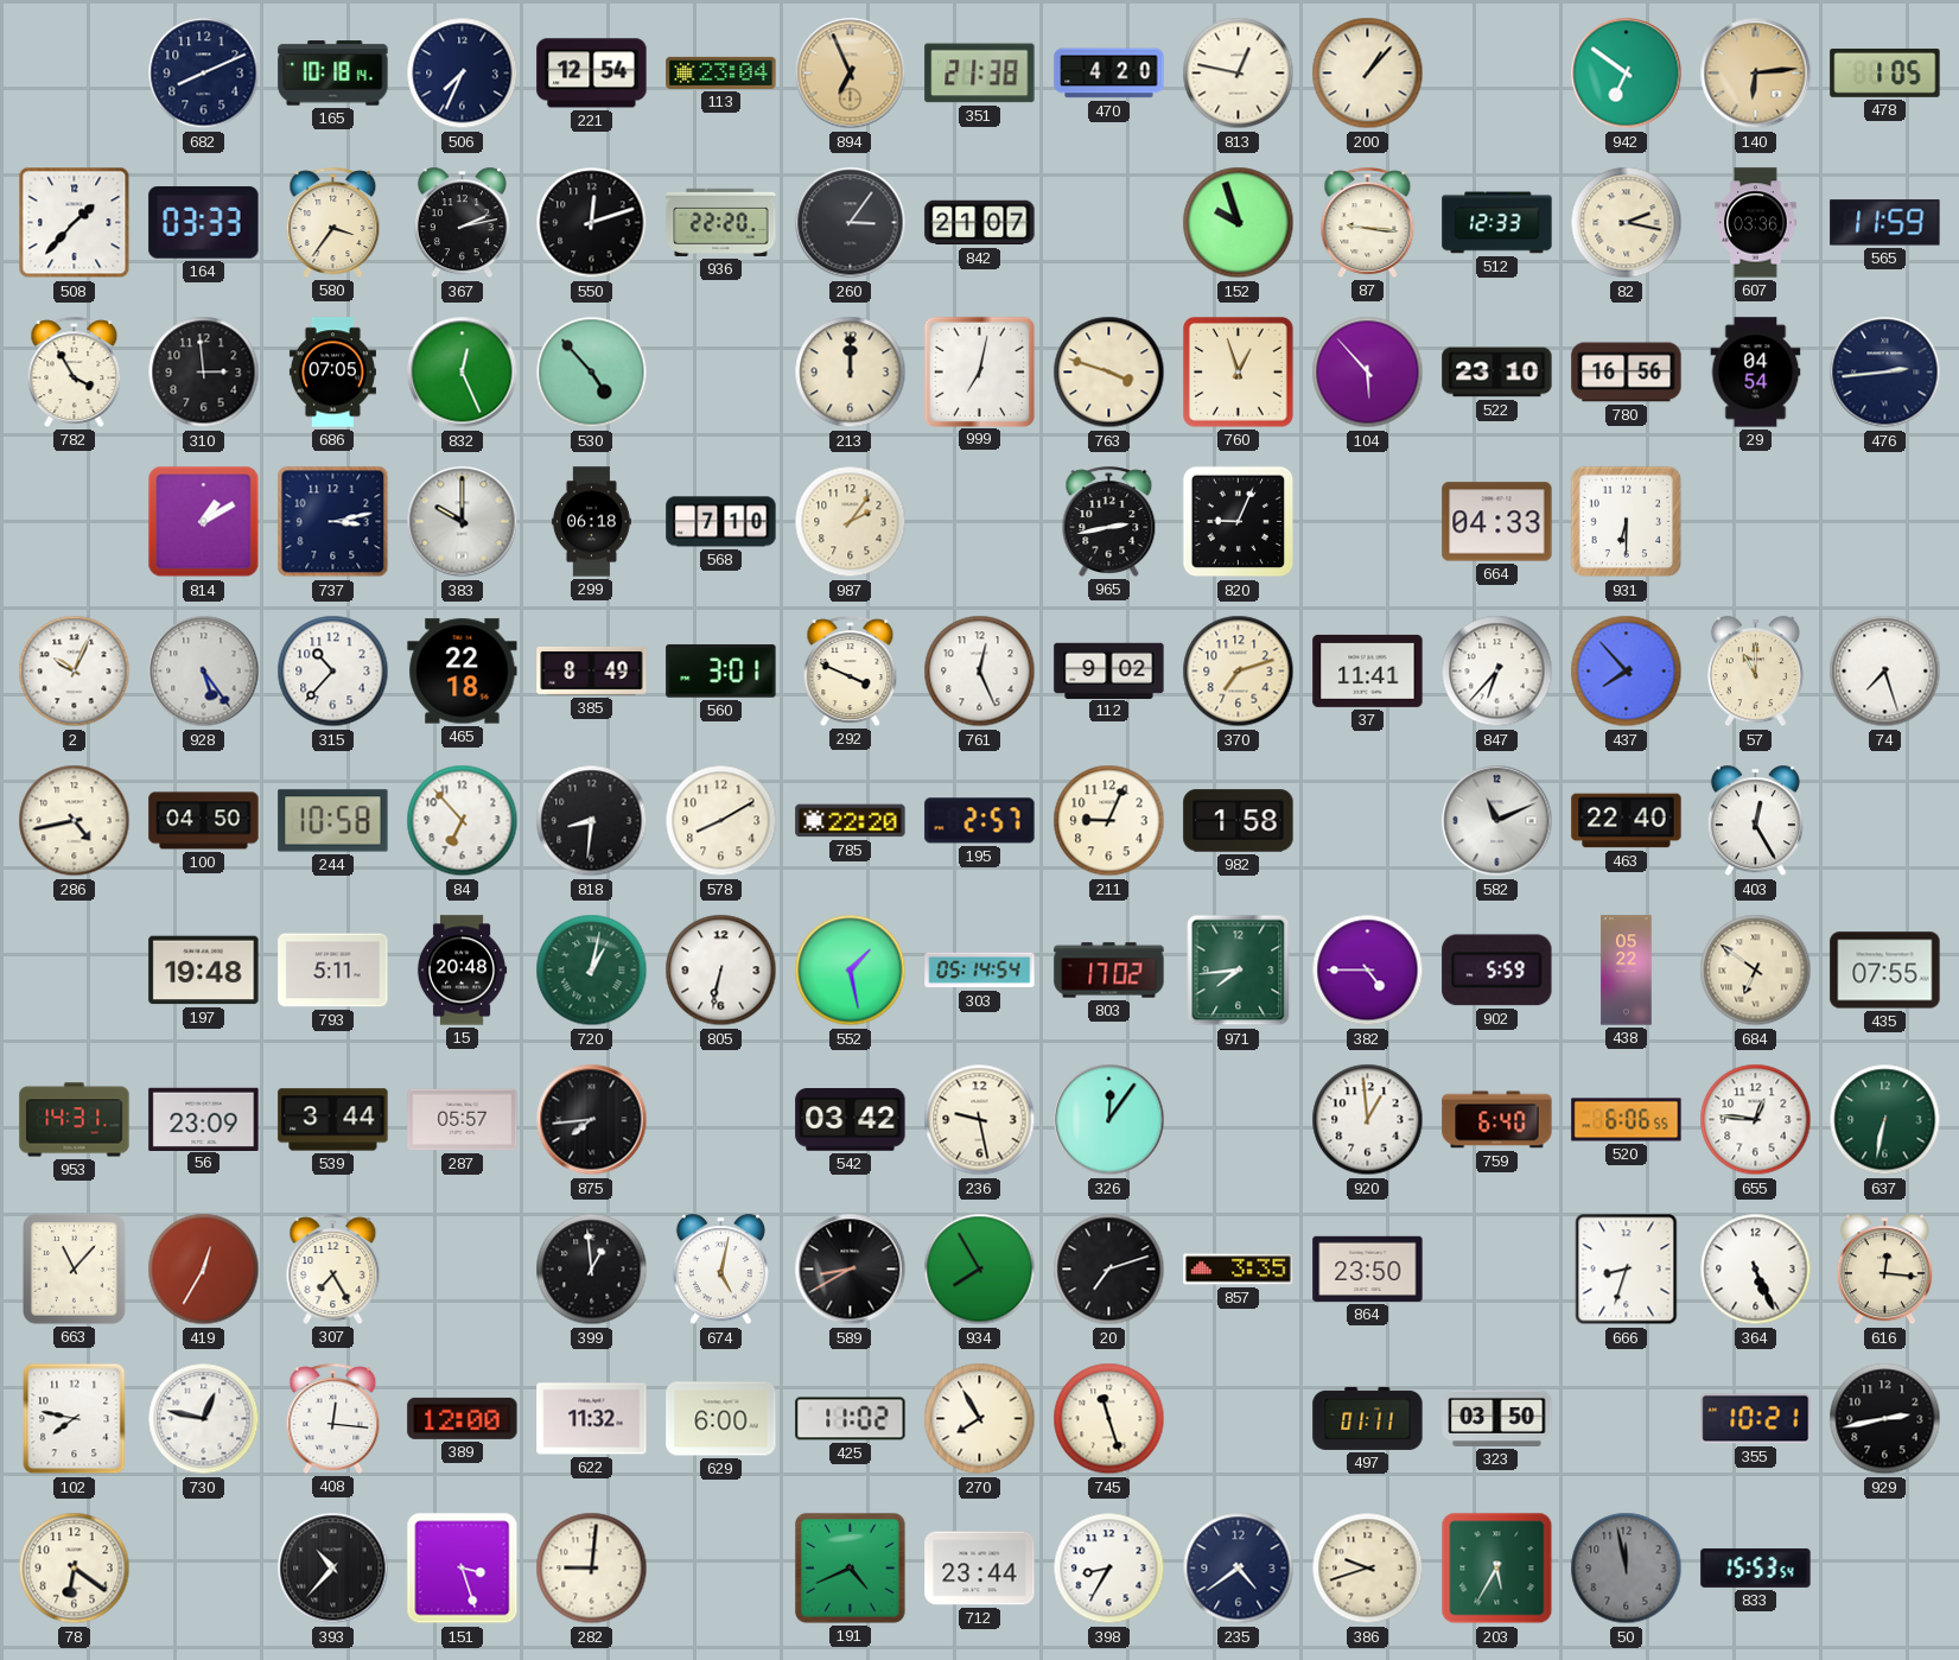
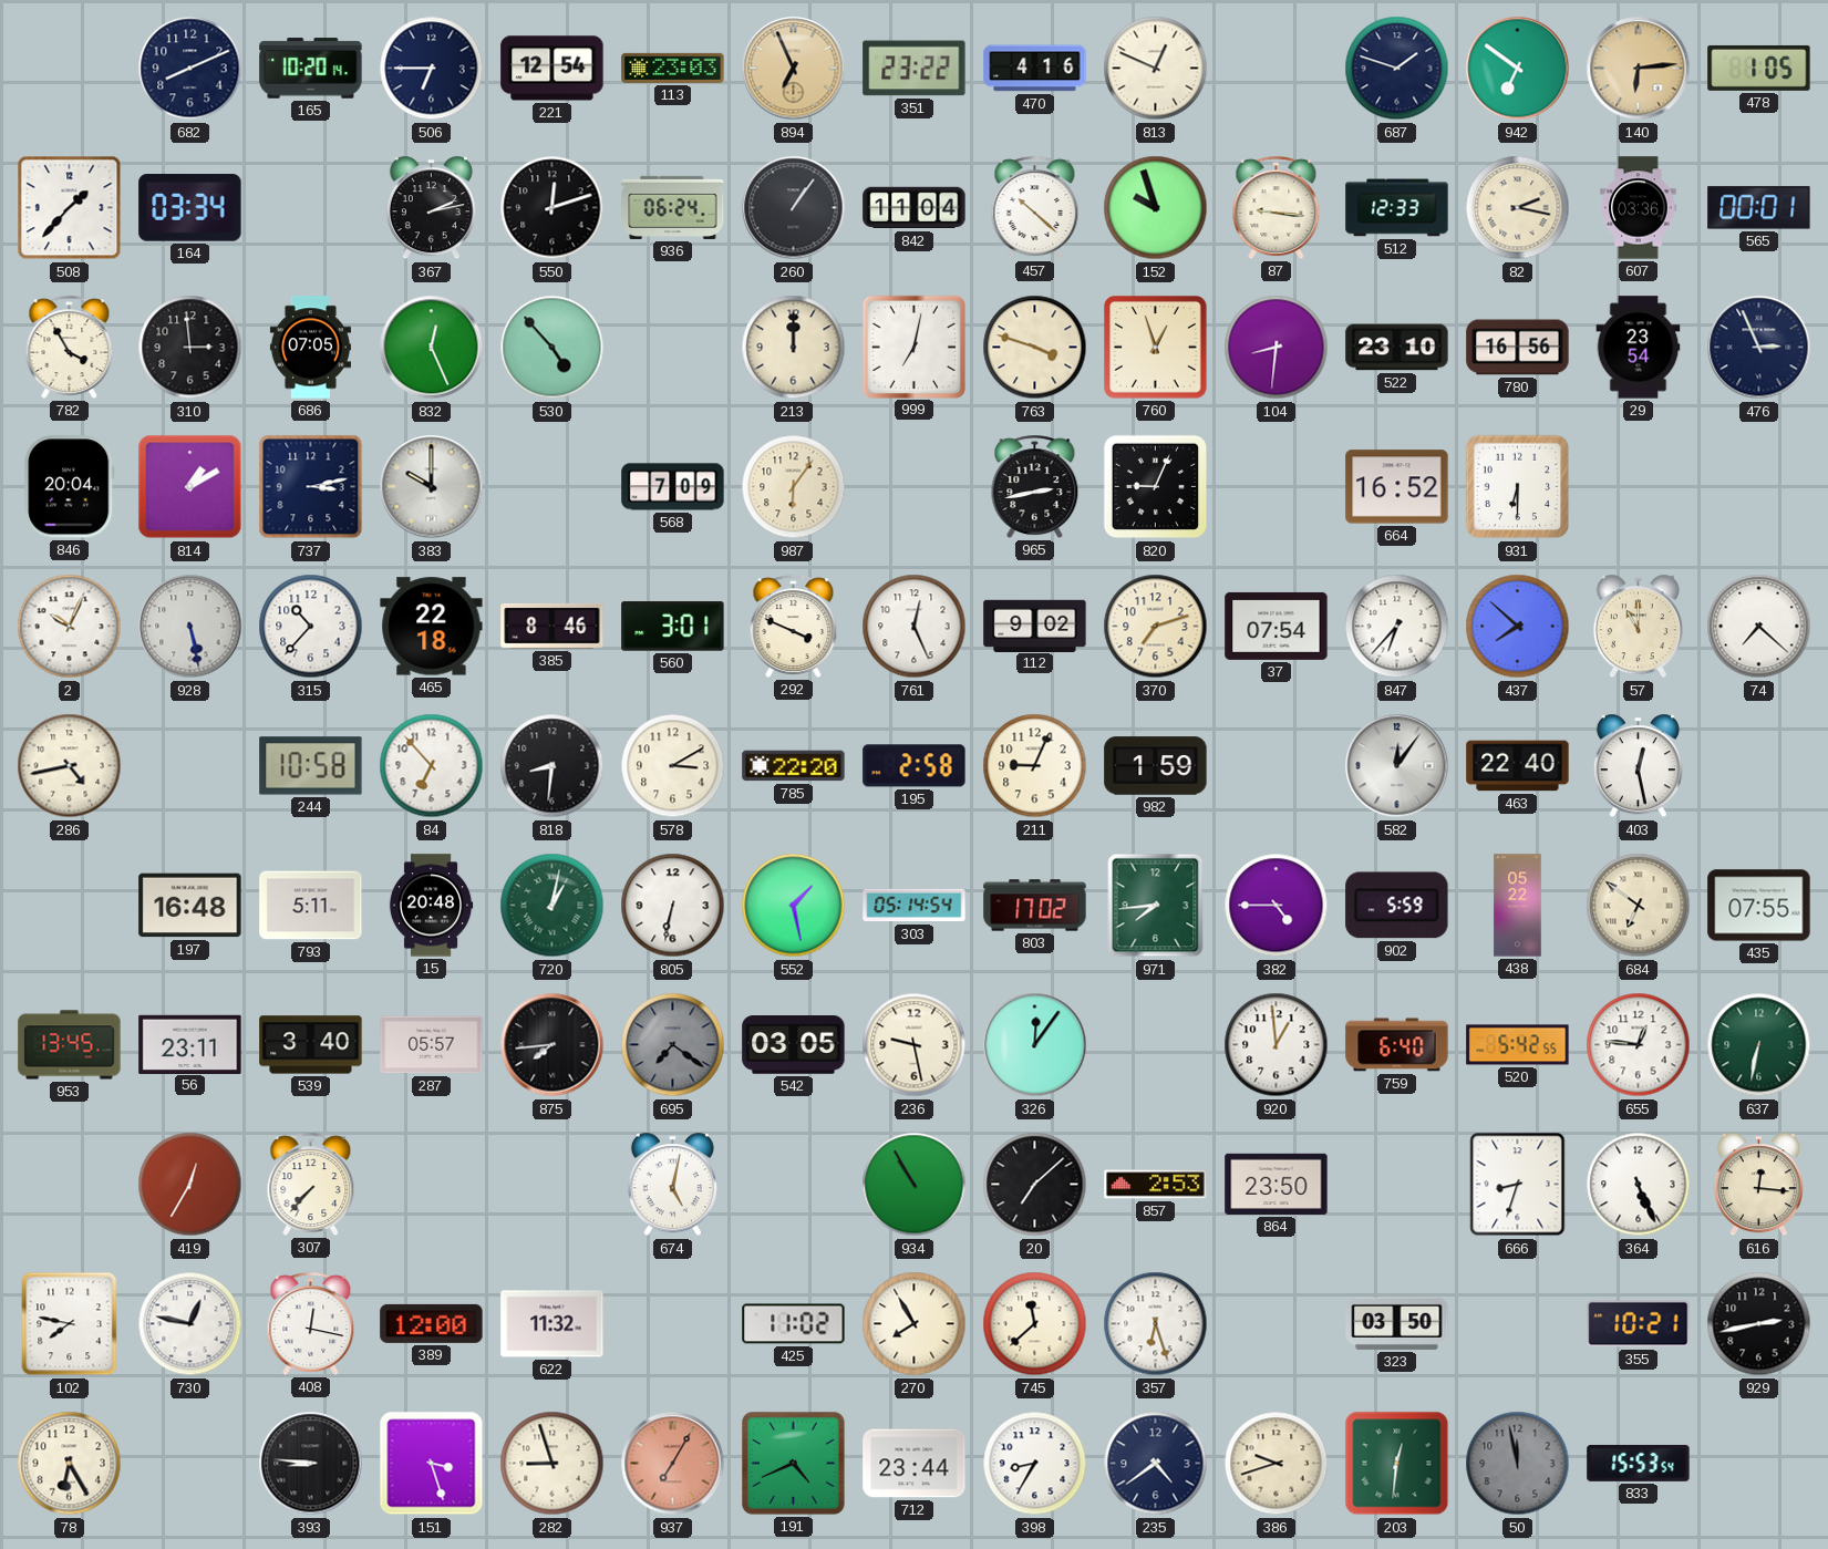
165: 10:18 -> 10:20
506: 7:34 -> 6:45
113: 23:04 -> 23:03
351: 21:38 -> 23:22
470: 4:20 -> 4:16
813: 12:47 -> 12:49
200: 1:07 -> none
687: none -> 1:48
164: 03:33 -> 03:34
580: 3:36 -> none
936: 22:20 -> 06:24
260: 3:06 -> 1:06
842: 21:07 -> 11:04
457: none -> 10:22
565: 11:59 -> 00:01
104: 5:53 -> 8:31
29: 04:54 -> 23:54
476: 2:44 -> 2:56
846: none -> 20:04
299: 06:18 -> none
568: 7:10 -> 7:09
987: 2:06 -> 6:06
664: 04:33 -> 16:52
928: 5:24 -> 5:28
385: 8:49 -> 8:46
37: 11:41 -> 07:54
437: 7:53 -> 7:52
74: 7:27 -> 7:22
100: 04:50 -> none
578: 8:10 -> 3:10
195: 2:57 -> 2:58
982: 1:58 -> 1:59
582: 11:11 -> 12:06
403: 12:25 -> 12:28
197: 19:48 -> 16:48
953: 14:31 -> 13:45
56: 23:09 -> 23:11
539: 3:44 -> 3:40
695: none -> 7:21
542: 03:42 -> 03:05
520: 6:06 -> 5:42
663: 11:07 -> none
307: 7:25 -> 7:37
399: 12:59 -> none
589: 8:40 -> none
934: 7:55 -> 10:55
20: 7:12 -> 7:08
857: 3:35 -> 2:53
408: 12:16 -> 12:17
629: 6:00 -> none
745: 11:27 -> 11:38
357: none -> 6:27
497: 01:11 -> none
78: 6:21 -> 6:25
393: 10:37 -> 8:46
282: 9:01 -> 8:57
937: none -> 7:05
203: 5:35 -> 12:31
